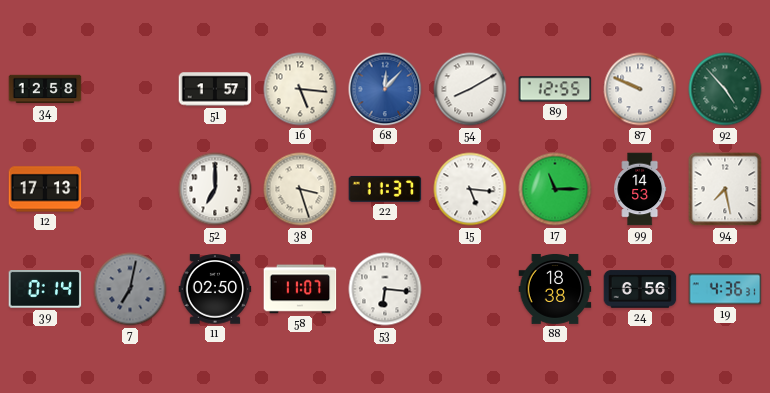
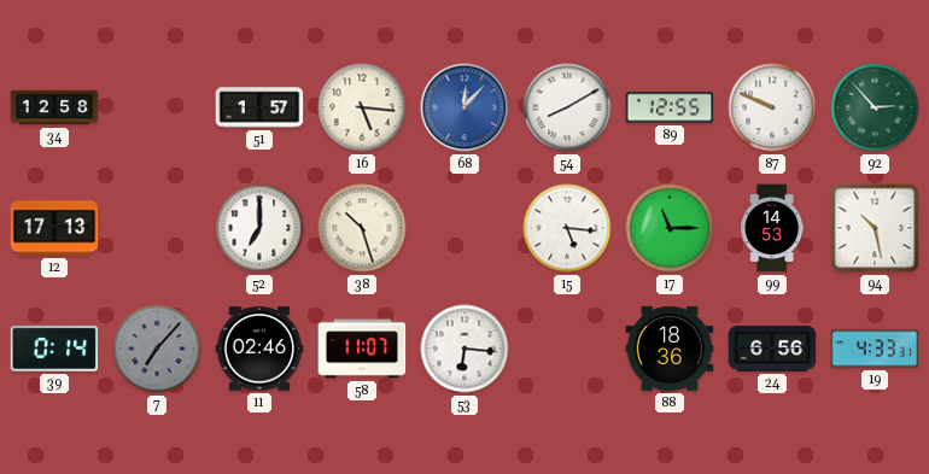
92: 4:53 -> 2:53
38: 3:27 -> 10:27
22: 11:37 -> none
94: 7:28 -> 10:28
7: 7:02 -> 7:07
11: 02:50 -> 02:46
88: 18:38 -> 18:36
19: 4:36 -> 4:33
